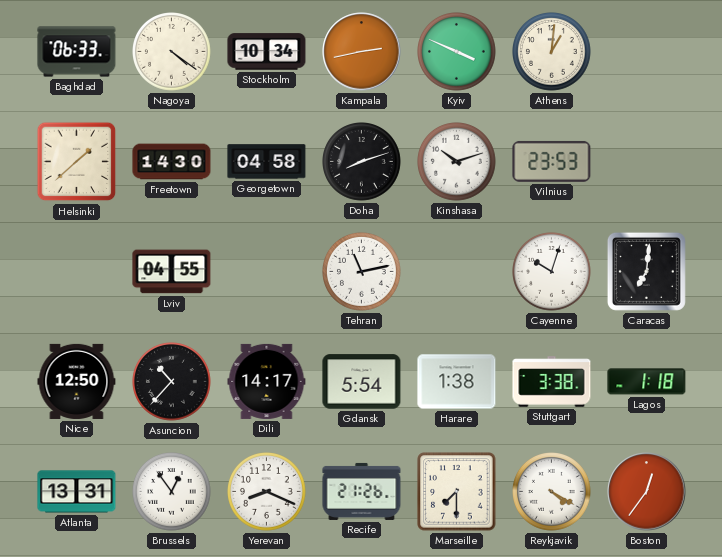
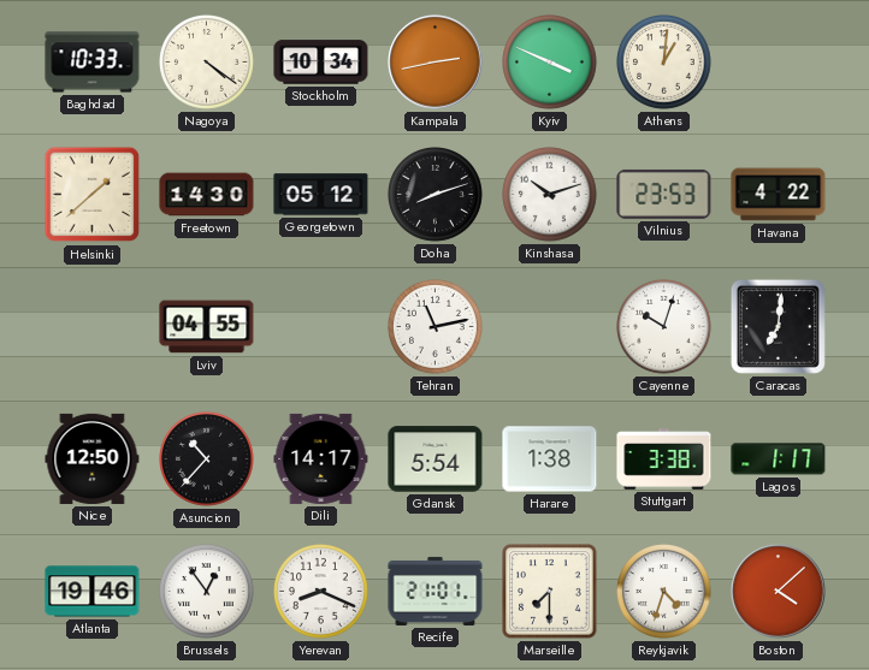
Baghdad: 06:33 -> 10:33
Georgetown: 04:58 -> 05:12
Havana: none -> 4:22
Lagos: 1:18 -> 1:17
Atlanta: 13:31 -> 19:46
Recife: 21:26 -> 21:01
Reykjavik: 4:20 -> 4:33
Boston: 12:36 -> 4:08
